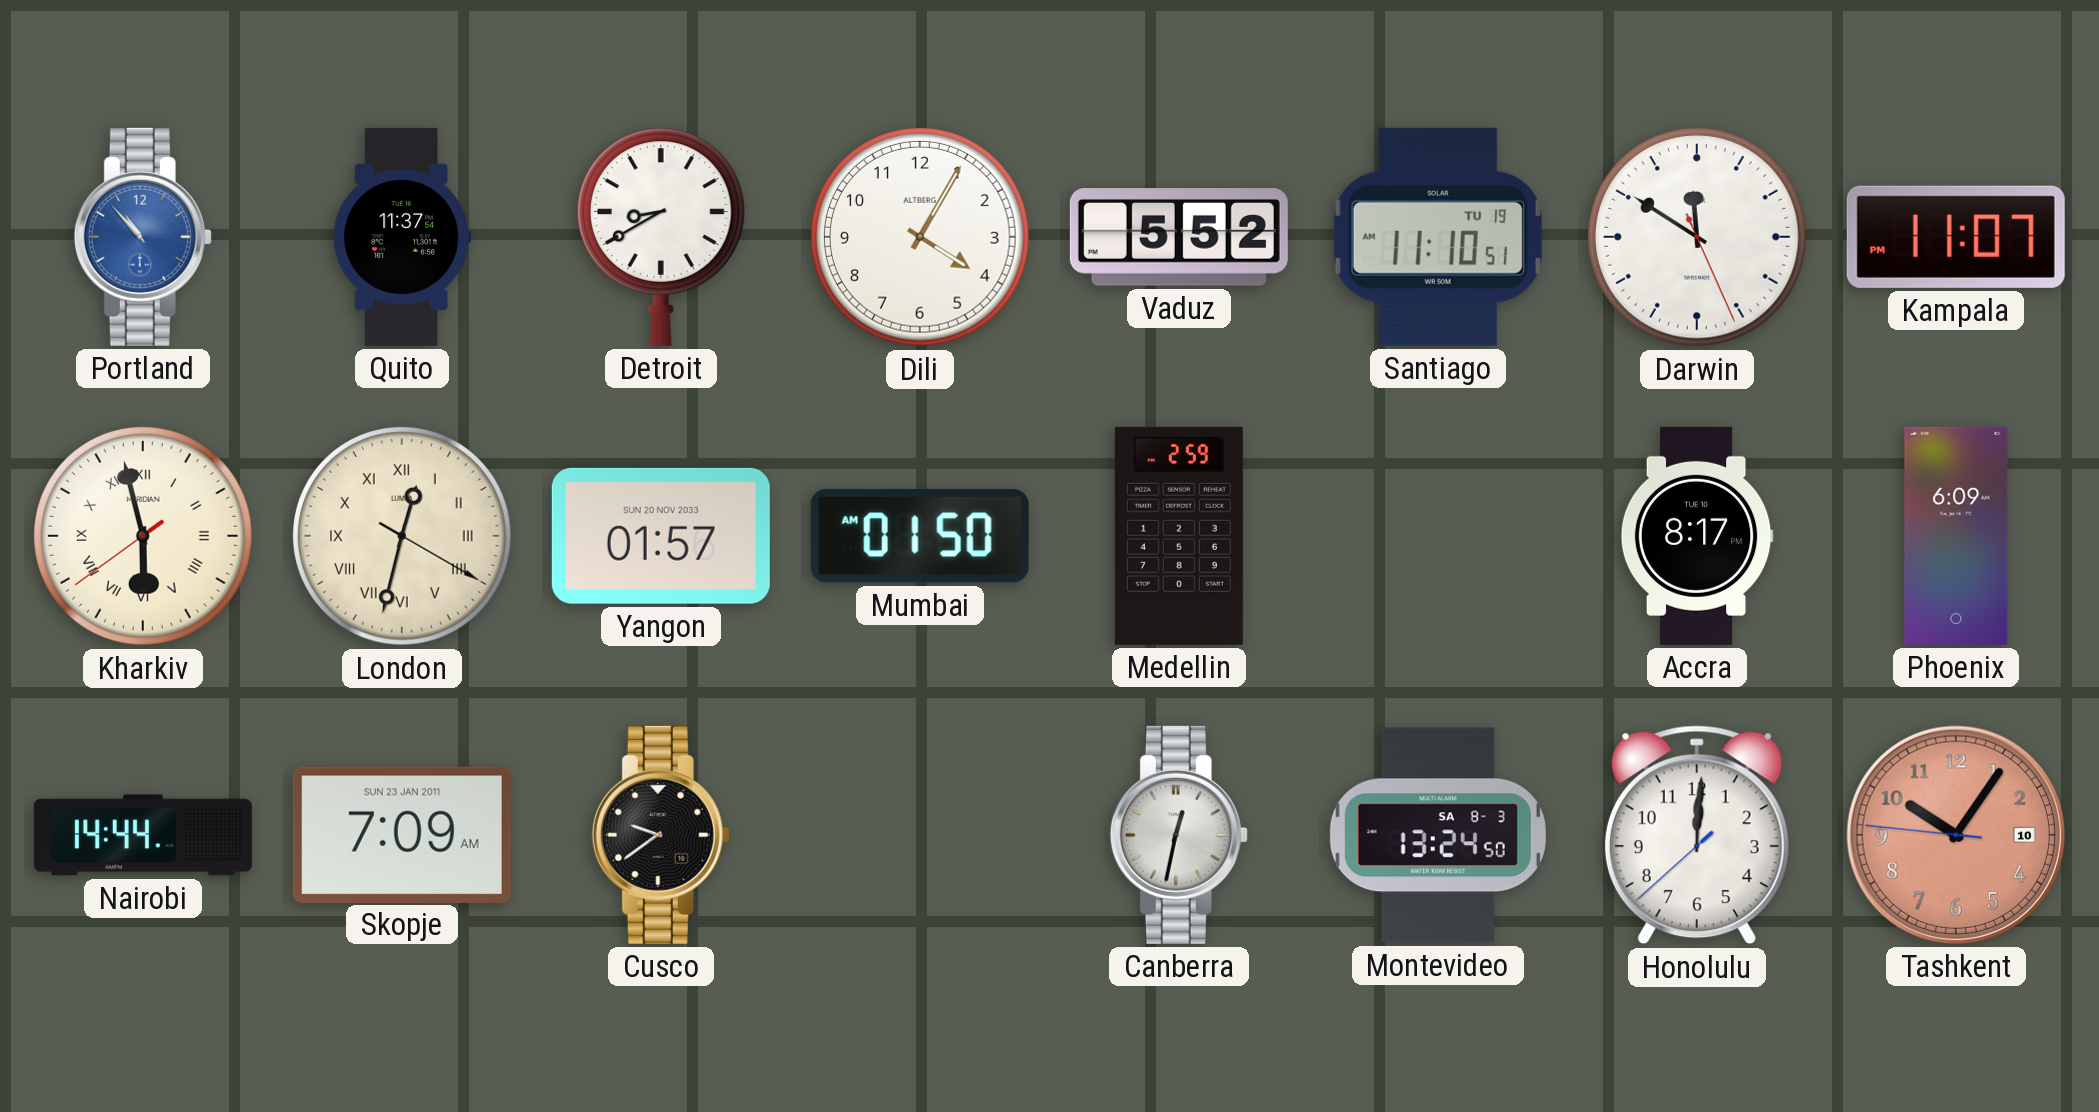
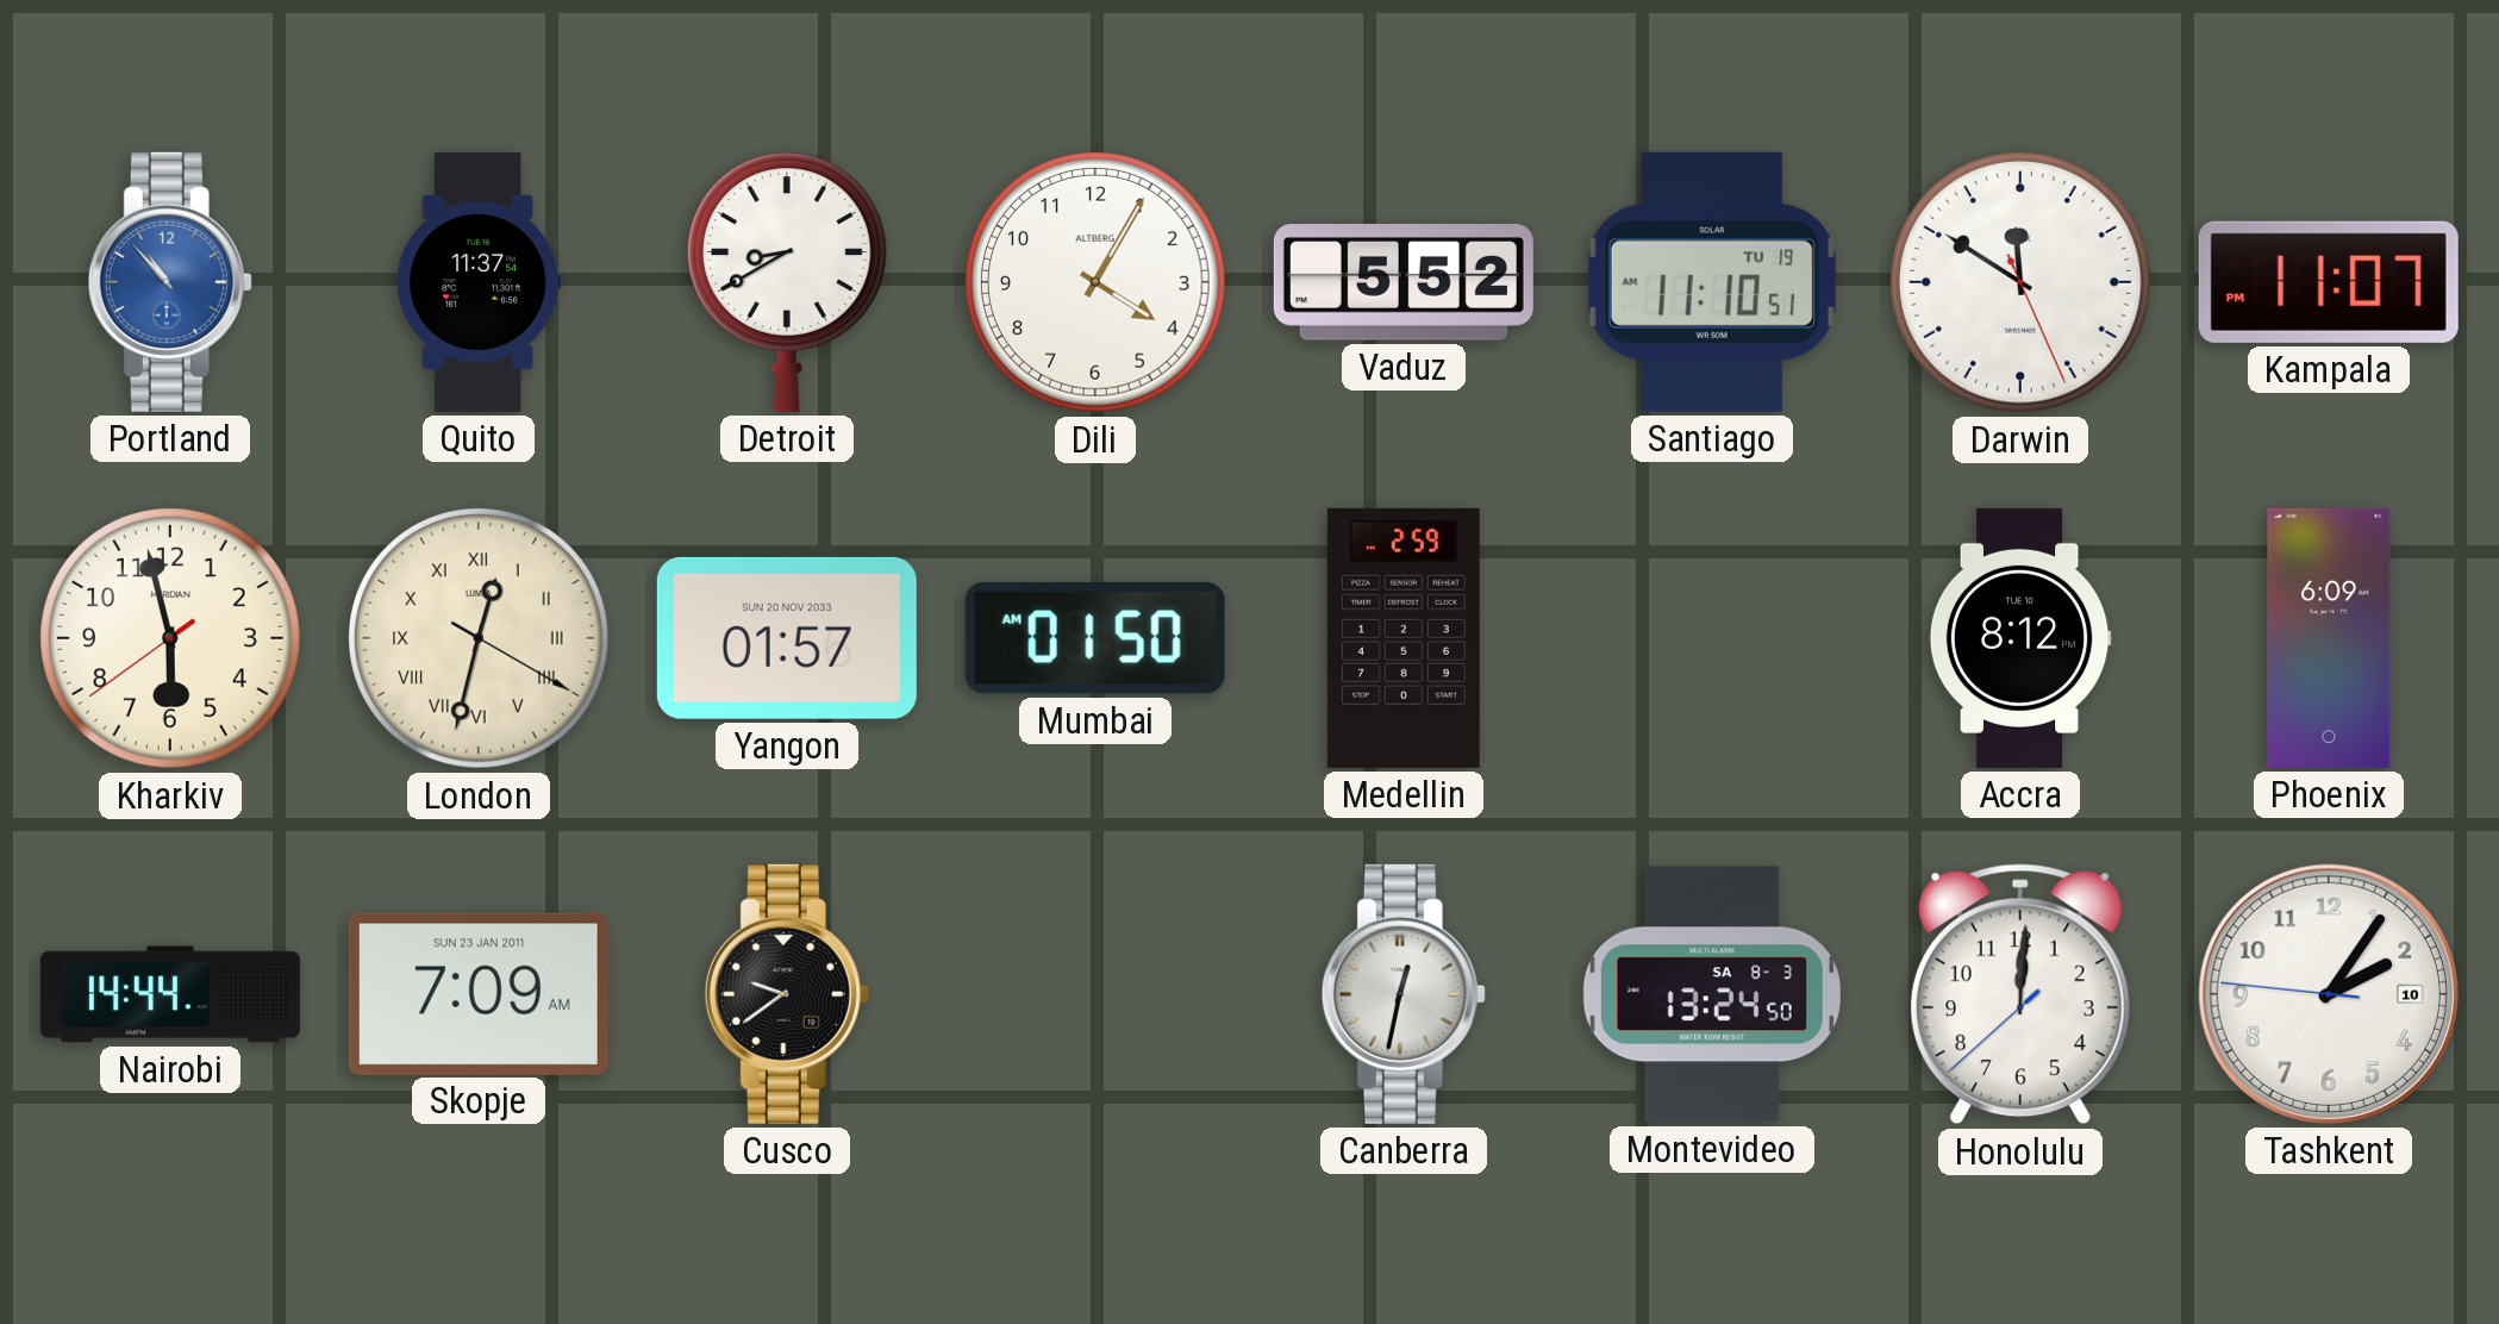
Kharkiv numerals: Roman -> Arabic
Accra: 8:17 -> 8:12
Tashkent: 10:05 -> 2:05
Tashkent dial: salmon -> white
